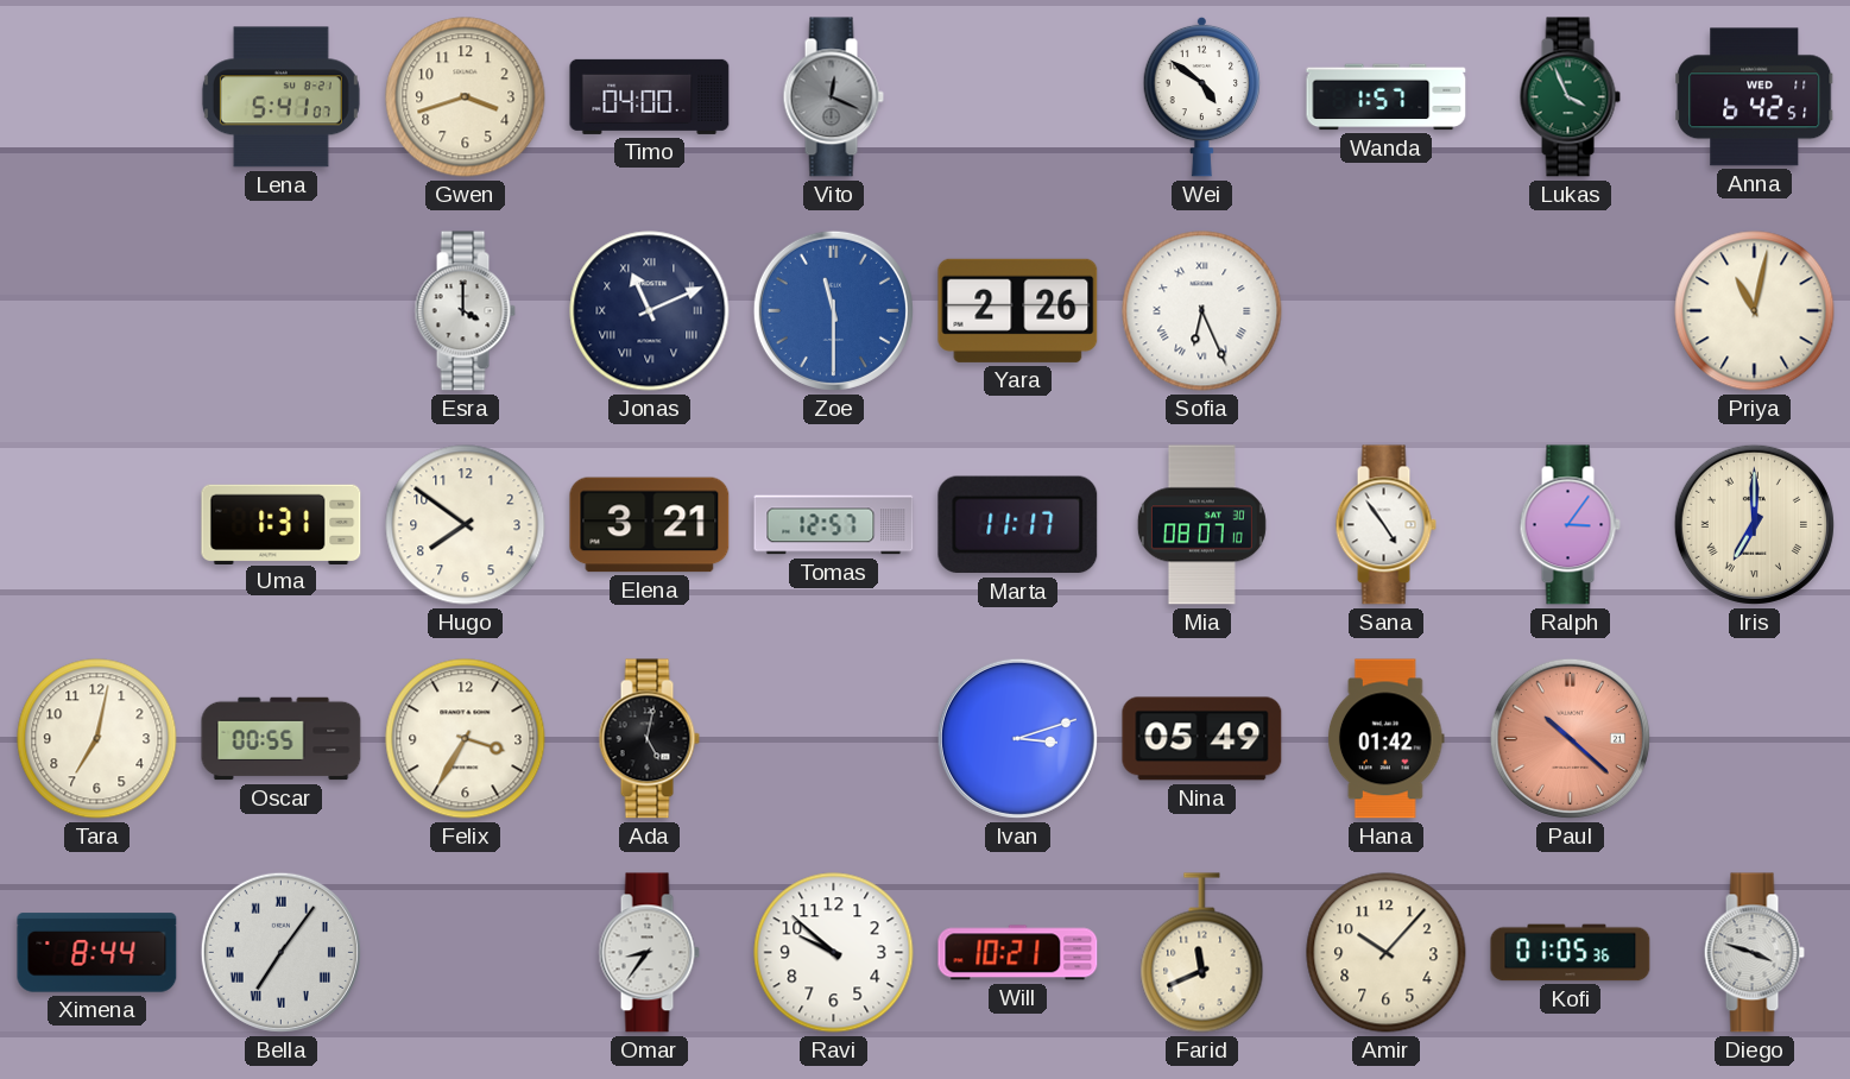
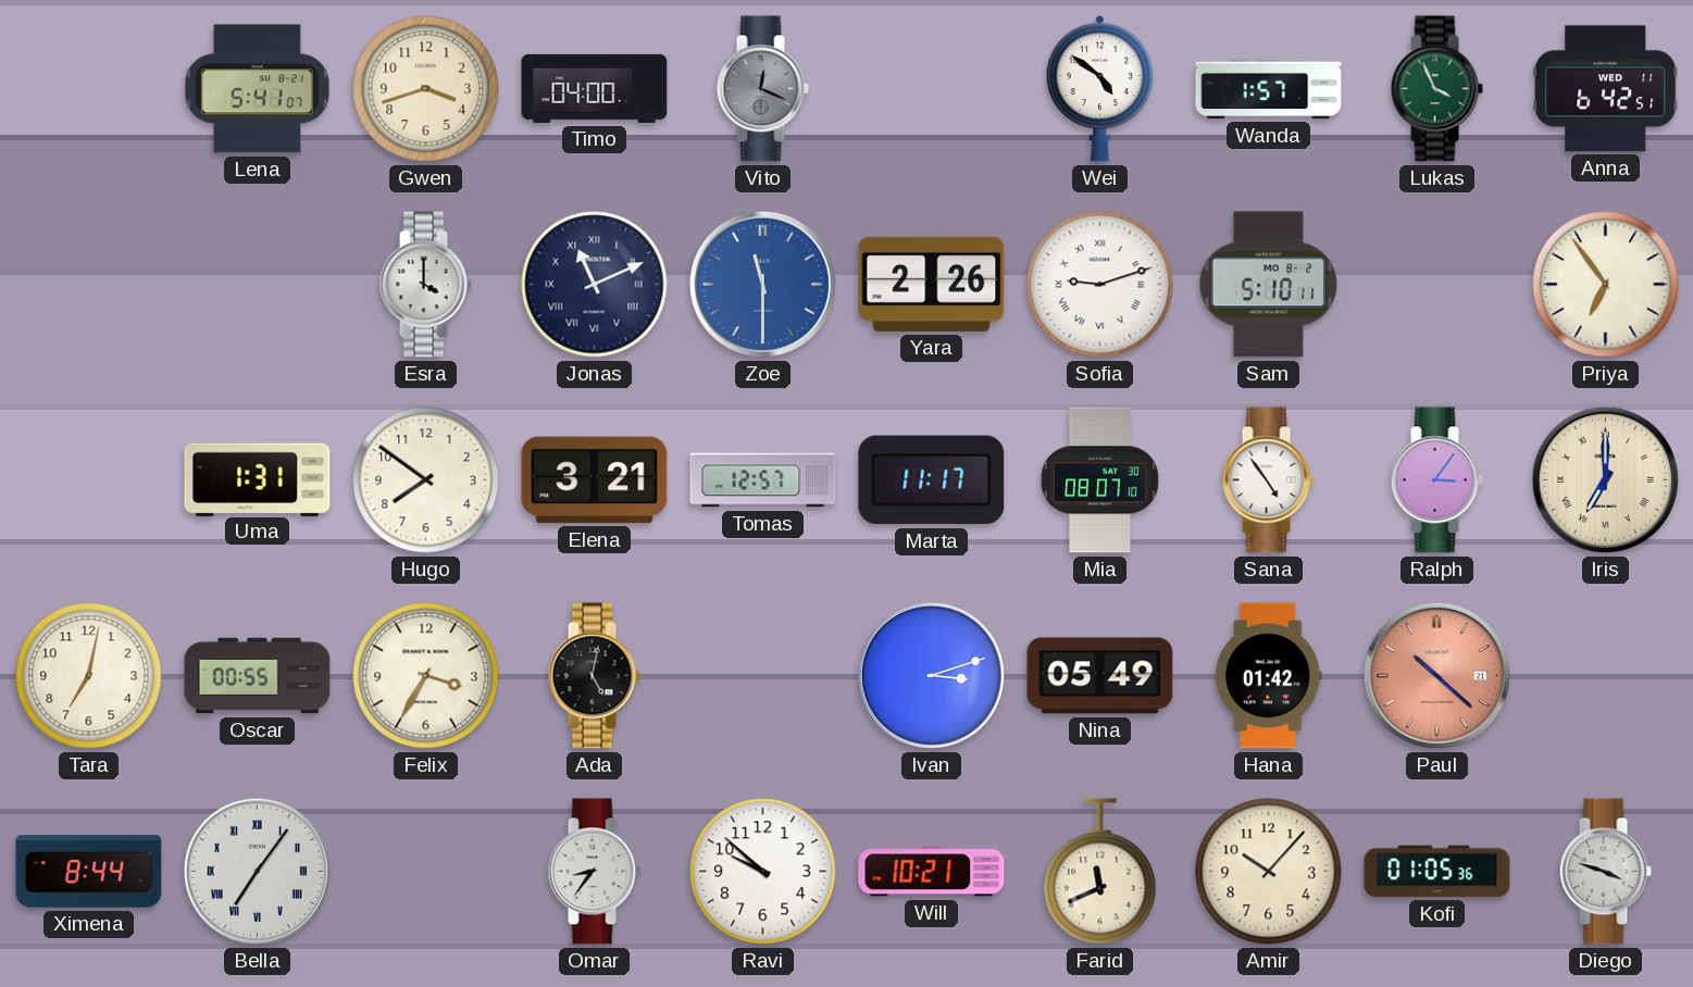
Sofia: 6:26 -> 9:12
Sam: none -> 5:10
Priya: 11:02 -> 6:54
